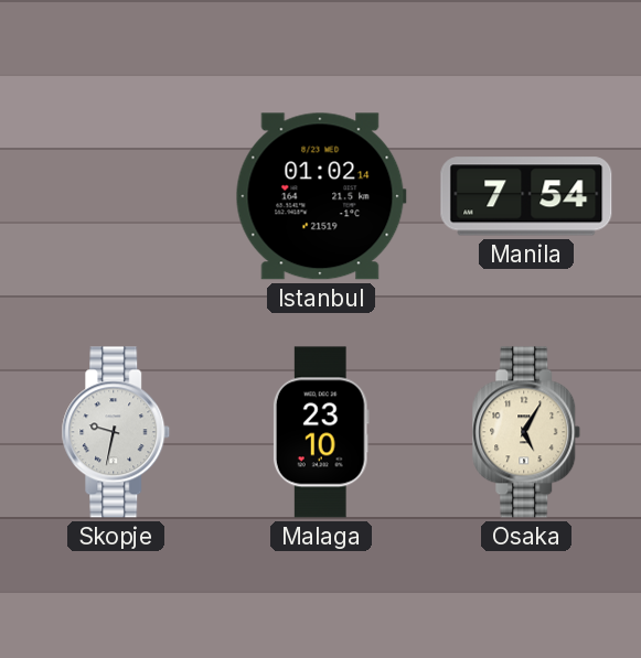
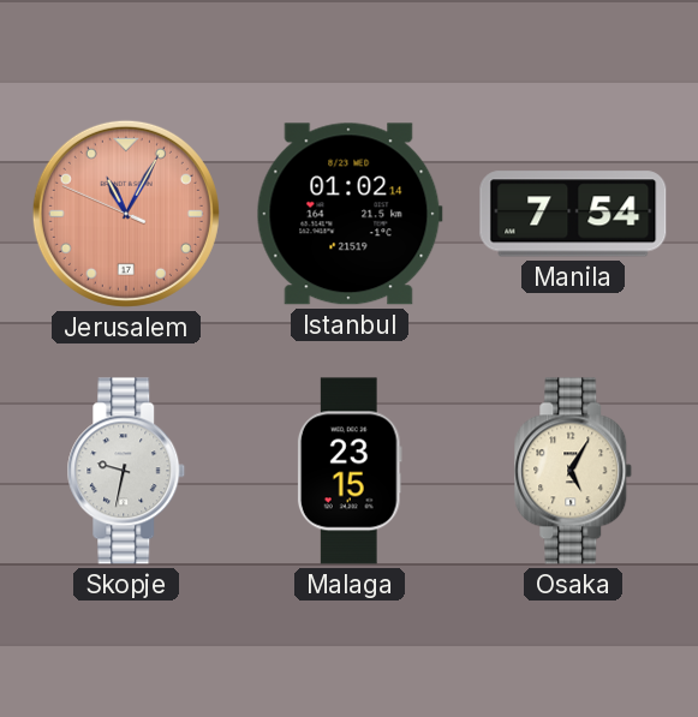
Jerusalem: none -> 11:04
Malaga: 23:10 -> 23:15
